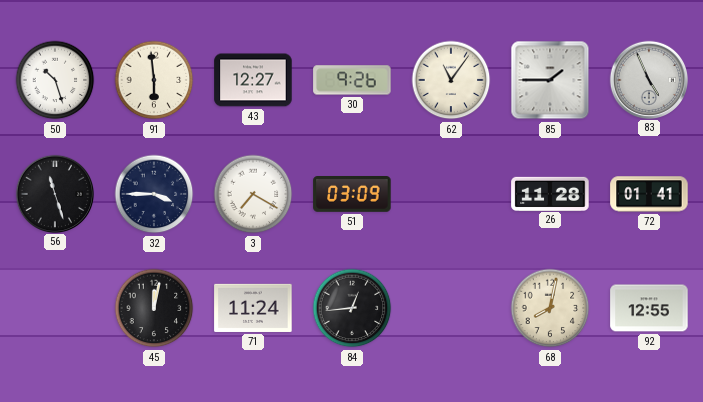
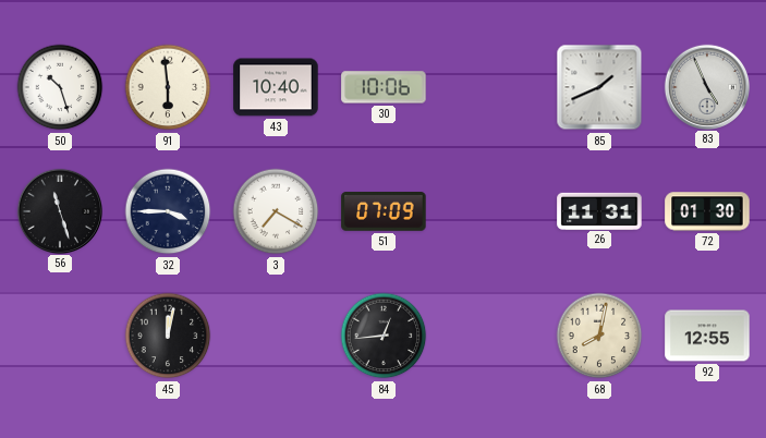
43: 12:27 -> 10:40
30: 9:26 -> 10:06
62: 11:06 -> none
85: 1:45 -> 1:41
51: 03:09 -> 07:09
26: 11:28 -> 11:31
72: 01:41 -> 01:30
71: 11:24 -> none
